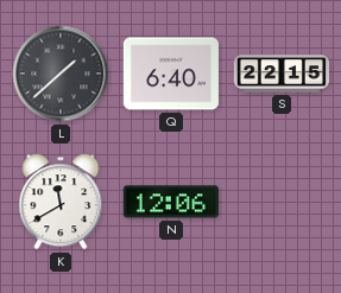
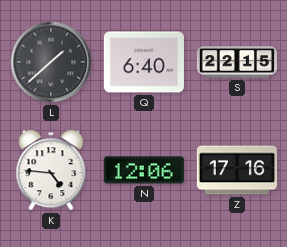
K: 11:40 -> 4:46
Z: none -> 17:16
